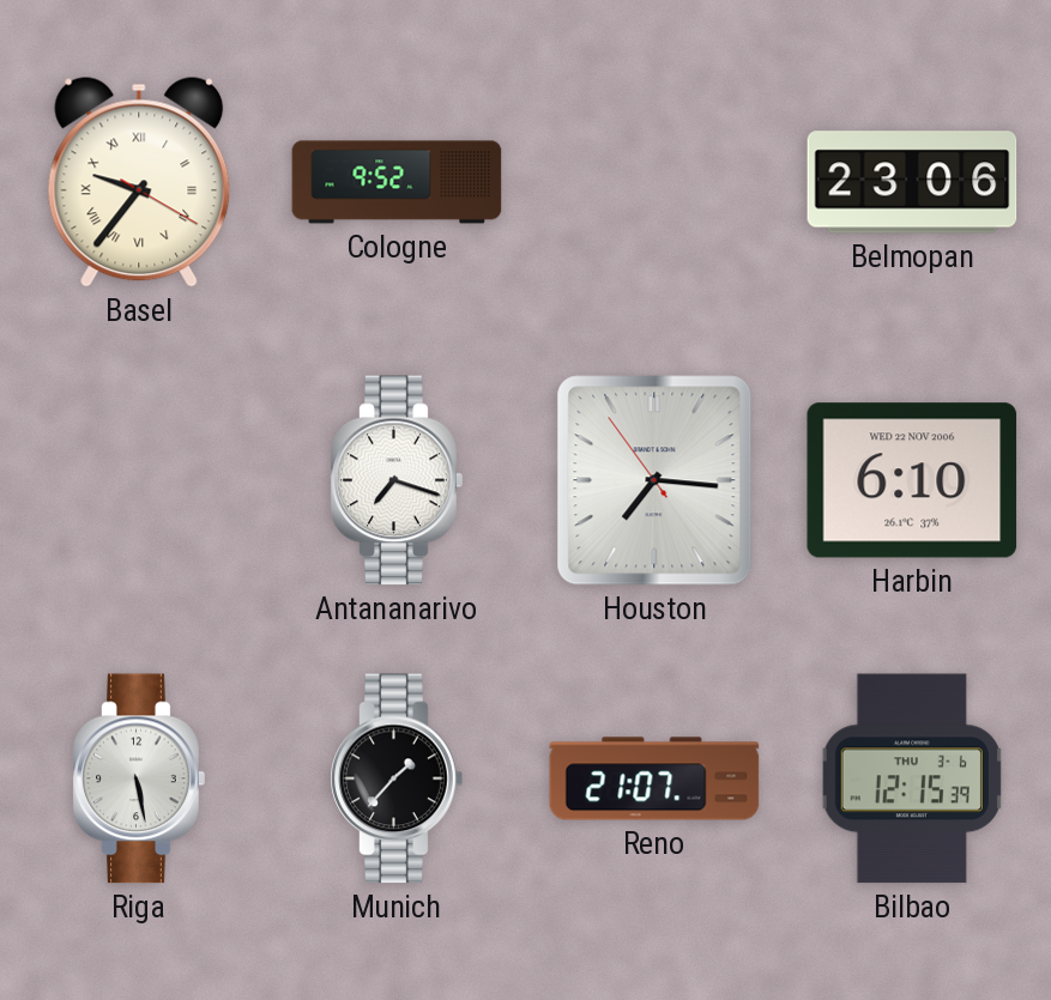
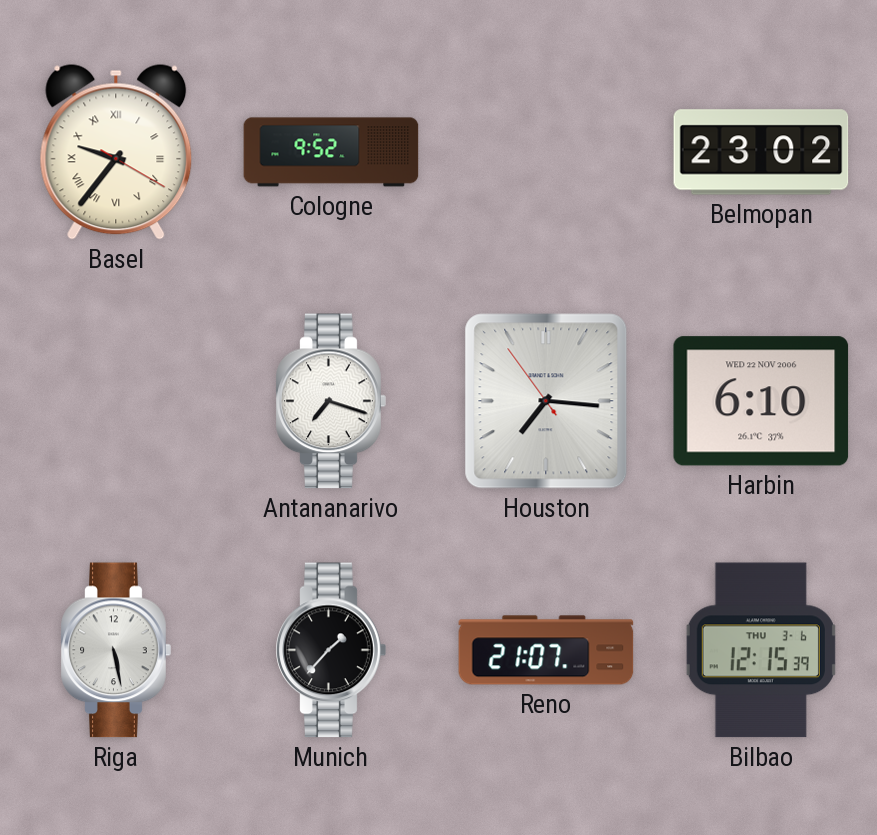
Belmopan: 23:06 -> 23:02
